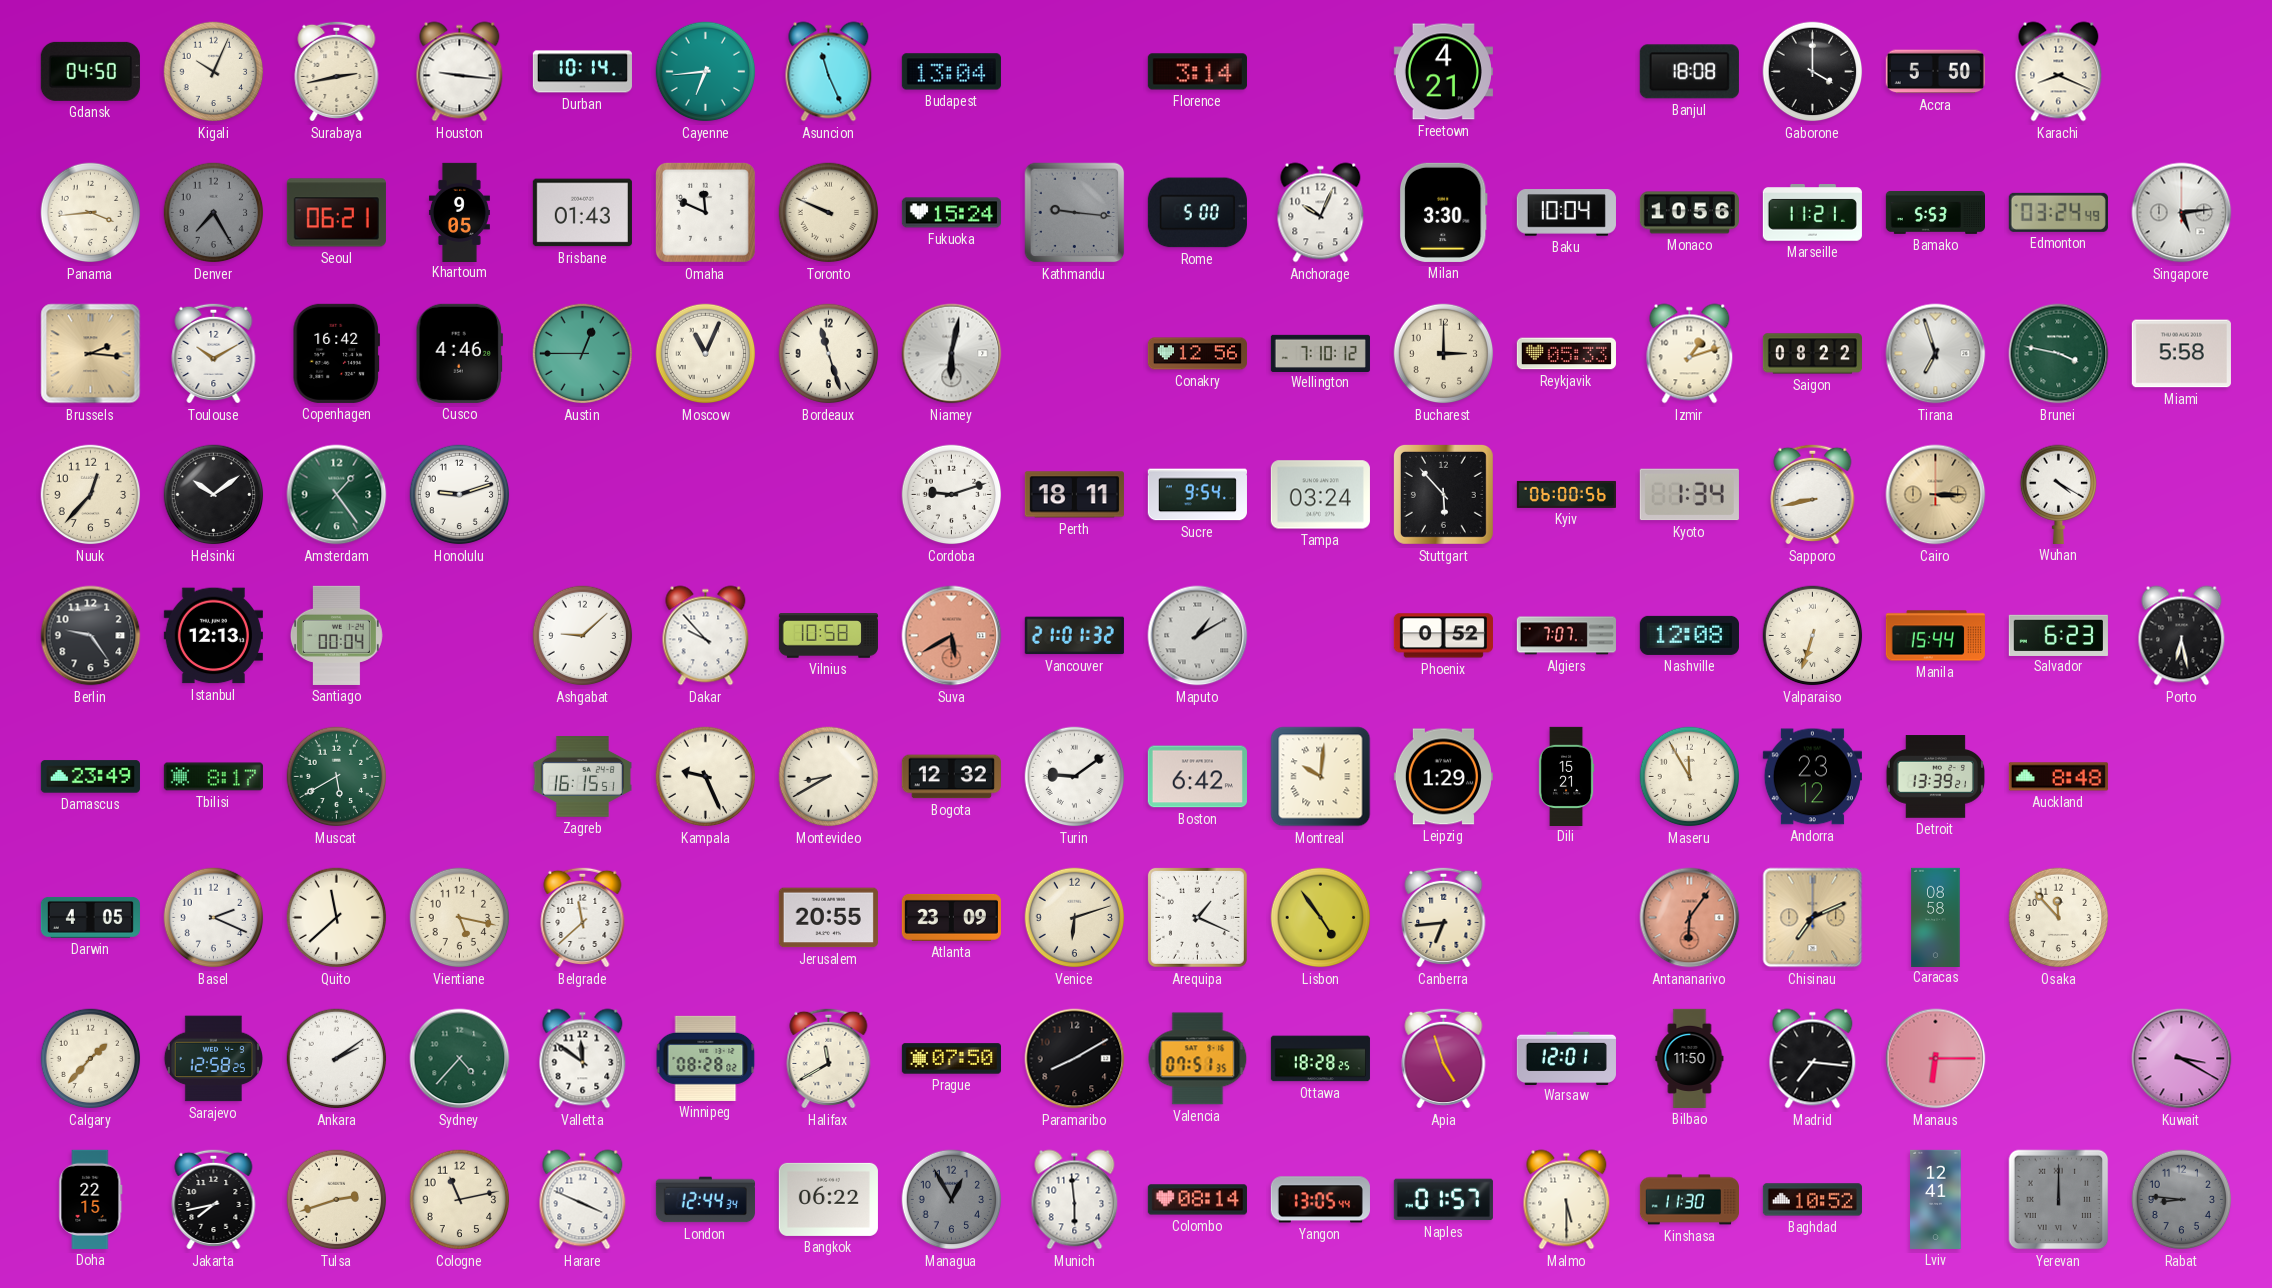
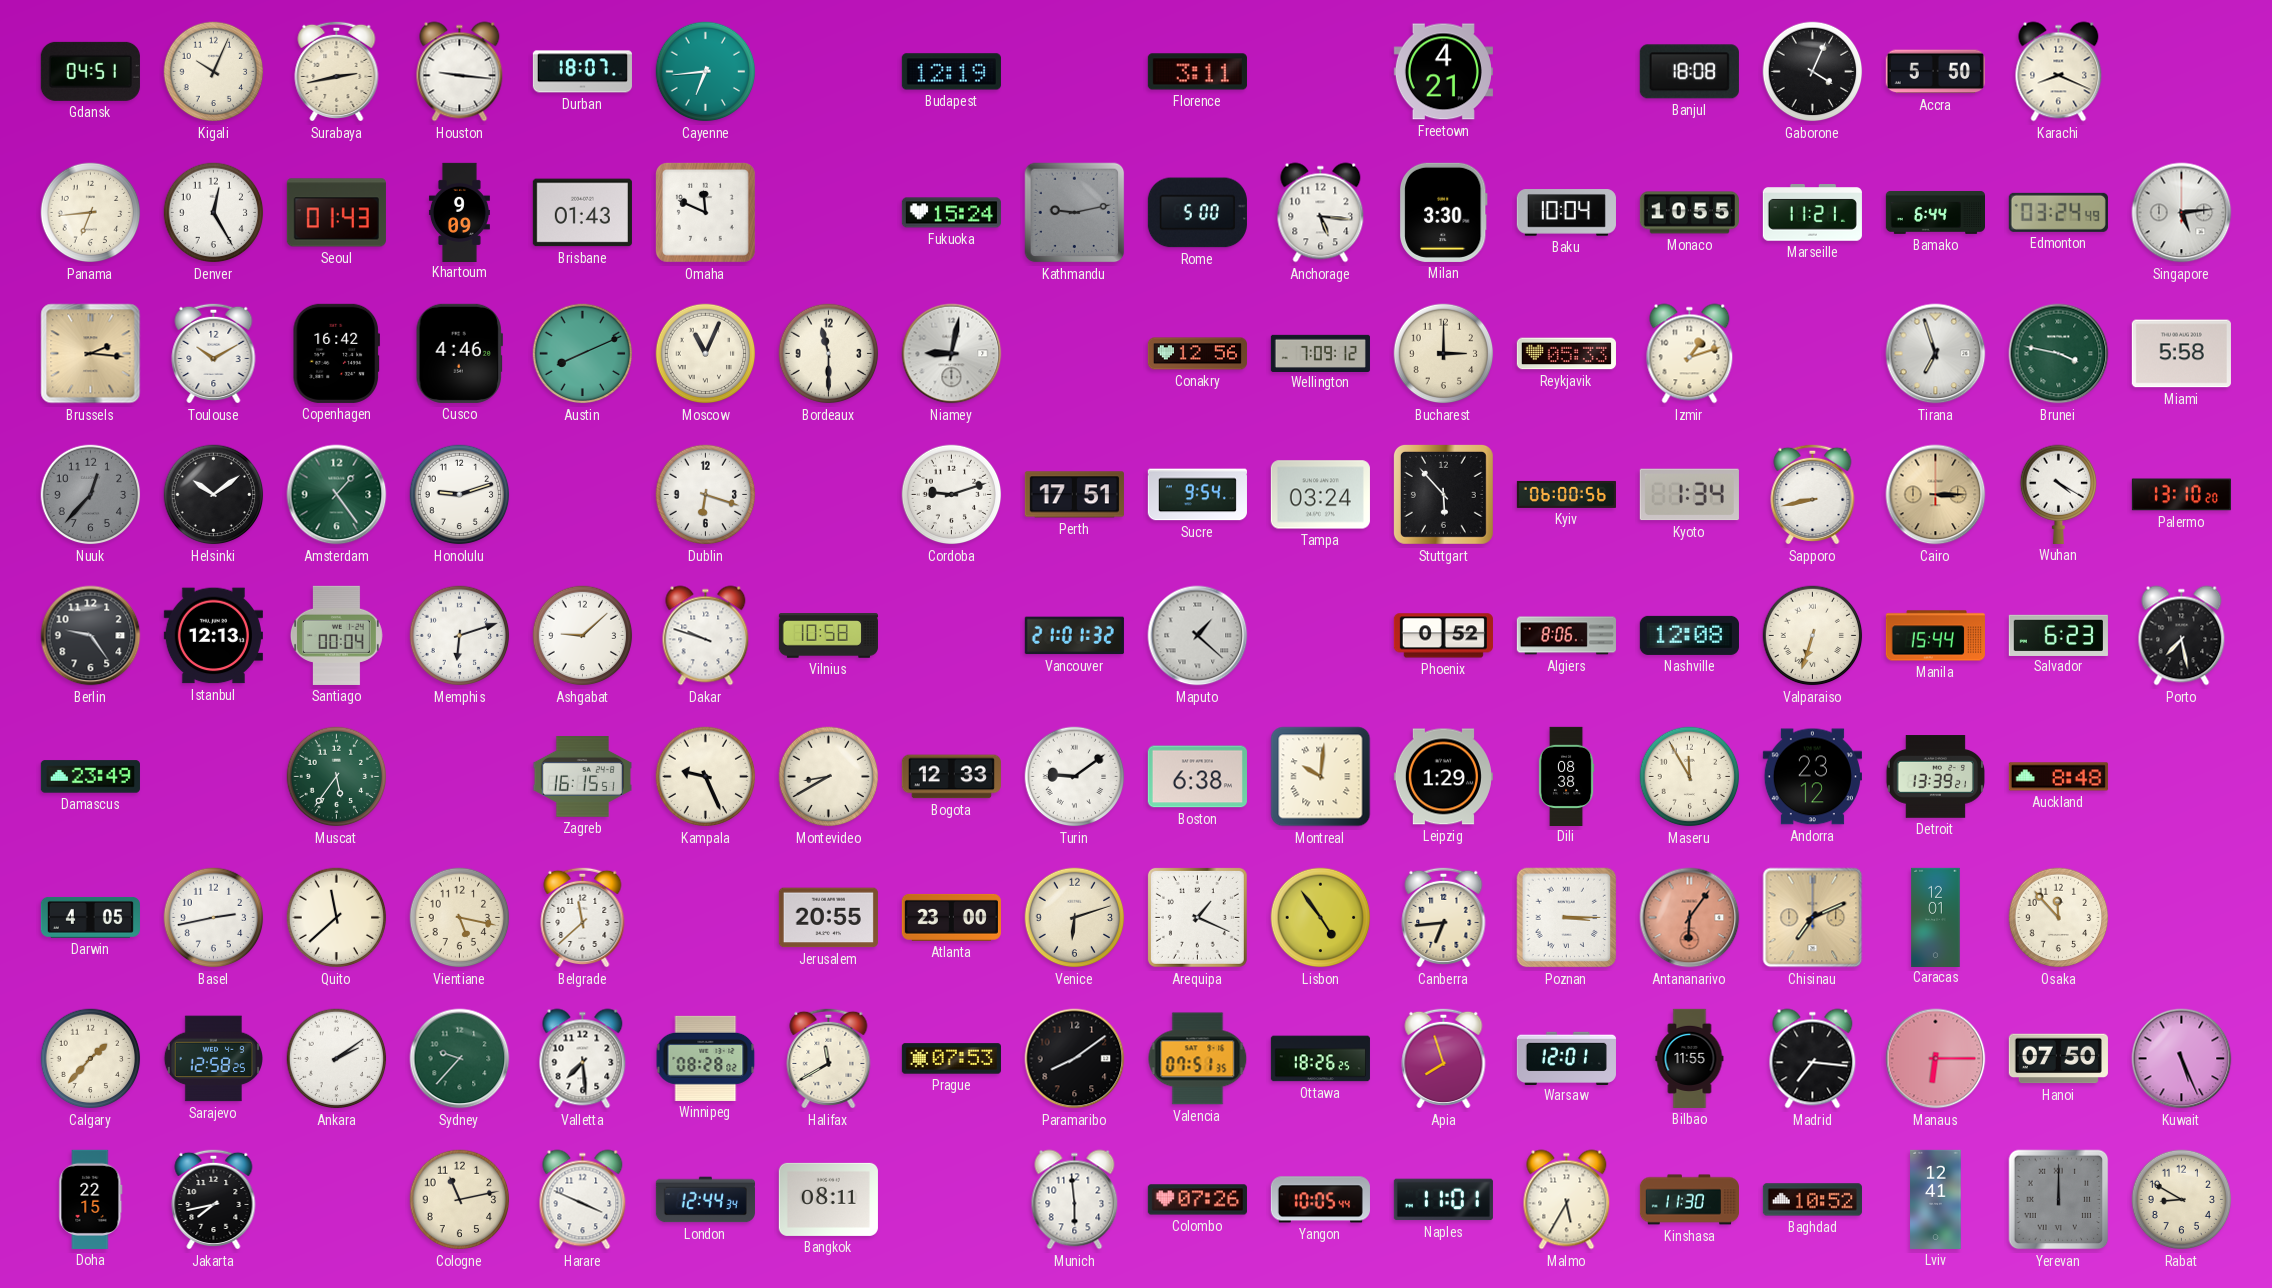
Gdansk: 04:50 -> 04:51
Durban: 10:14 -> 18:07
Asuncion: 11:26 -> none
Budapest: 13:04 -> 12:19
Florence: 3:14 -> 3:11
Gaborone: 4:00 -> 4:04
Panama: 3:44 -> 6:44
Denver: 7:25 -> 12:25
Denver dial: grey -> white
Seoul: 06:21 -> 01:43
Khartoum: 9:05 -> 9:09
Toronto: 9:49 -> none
Kathmandu: 9:16 -> 9:13
Anchorage: 10:04 -> 5:16
Monaco: 10:56 -> 10:55
Bamako: 5:53 -> 6:44
Austin: 12:45 -> 8:11
Bordeaux: 11:27 -> 11:30
Niamey: 6:02 -> 9:02
Wellington: 7:10 -> 7:09
Saigon: 08:22 -> none
Nuuk dial: cream -> grey
Dublin: none -> 6:18
Perth: 18:11 -> 17:51
Palermo: none -> 13:10
Memphis: none -> 6:12
Dakar: 9:53 -> 9:48
Suva: 5:40 -> none
Maputo: 1:10 -> 1:22
Algiers: 7:07 -> 8:06
Porto: 6:28 -> 7:28
Tbilisi: 8:17 -> none
Muscat: 5:40 -> 5:36
Bogota: 12:32 -> 12:33
Boston: 6:42 -> 6:38
Dili: 15:21 -> 08:38
Basel: 2:19 -> 2:43
Atlanta: 23:09 -> 23:00
Poznan: none -> 3:15
Caracas: 08:58 -> 12:01
Sydney: 4:37 -> 9:37
Valletta: 11:51 -> 7:29
Prague: 07:50 -> 07:53
Paramaribo: 8:10 -> 8:09
Ottawa: 18:28 -> 18:26
Apia: 4:57 -> 7:57
Bilbao: 11:50 -> 11:55
Hanoi: none -> 07:50
Kuwait: 3:20 -> 5:26
Tulsa: 2:42 -> none
Bangkok: 06:22 -> 08:11
Managua: 12:55 -> none
Colombo: 08:14 -> 07:26
Yangon: 13:05 -> 10:05
Naples: 01:57 -> 11:01
Malmo: 5:30 -> 5:35
Rabat: 8:46 -> 8:50
Rabat dial: grey -> cream
